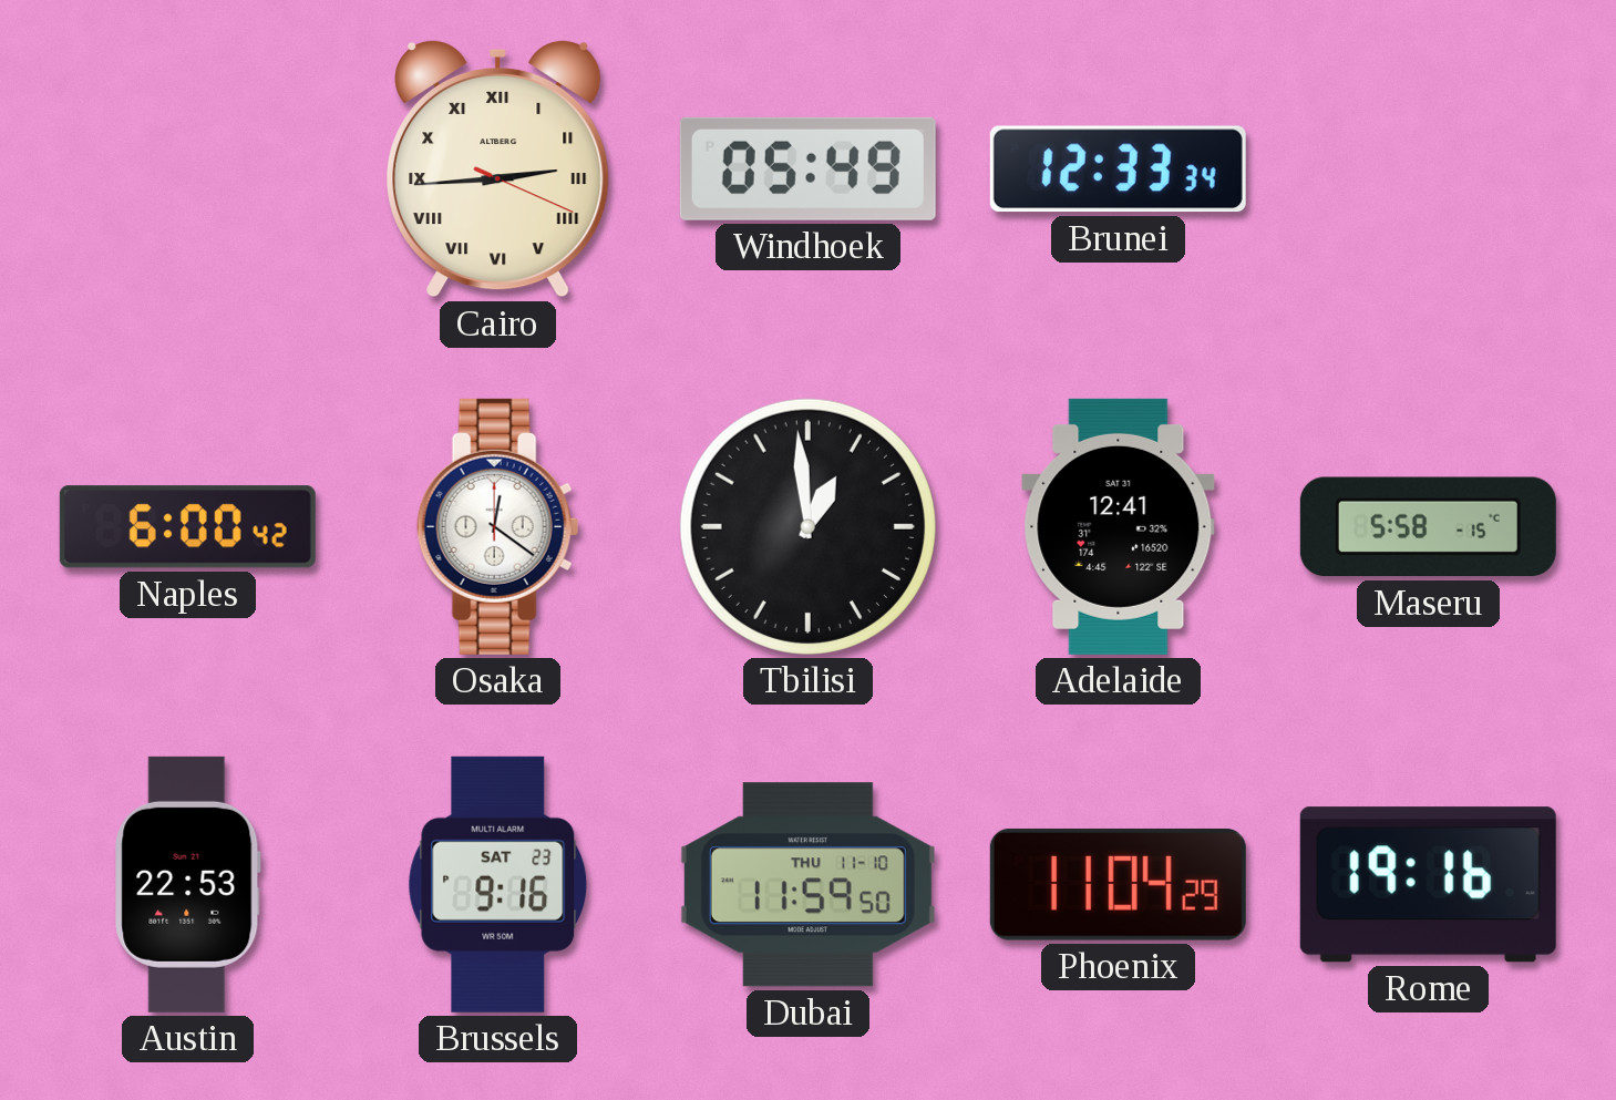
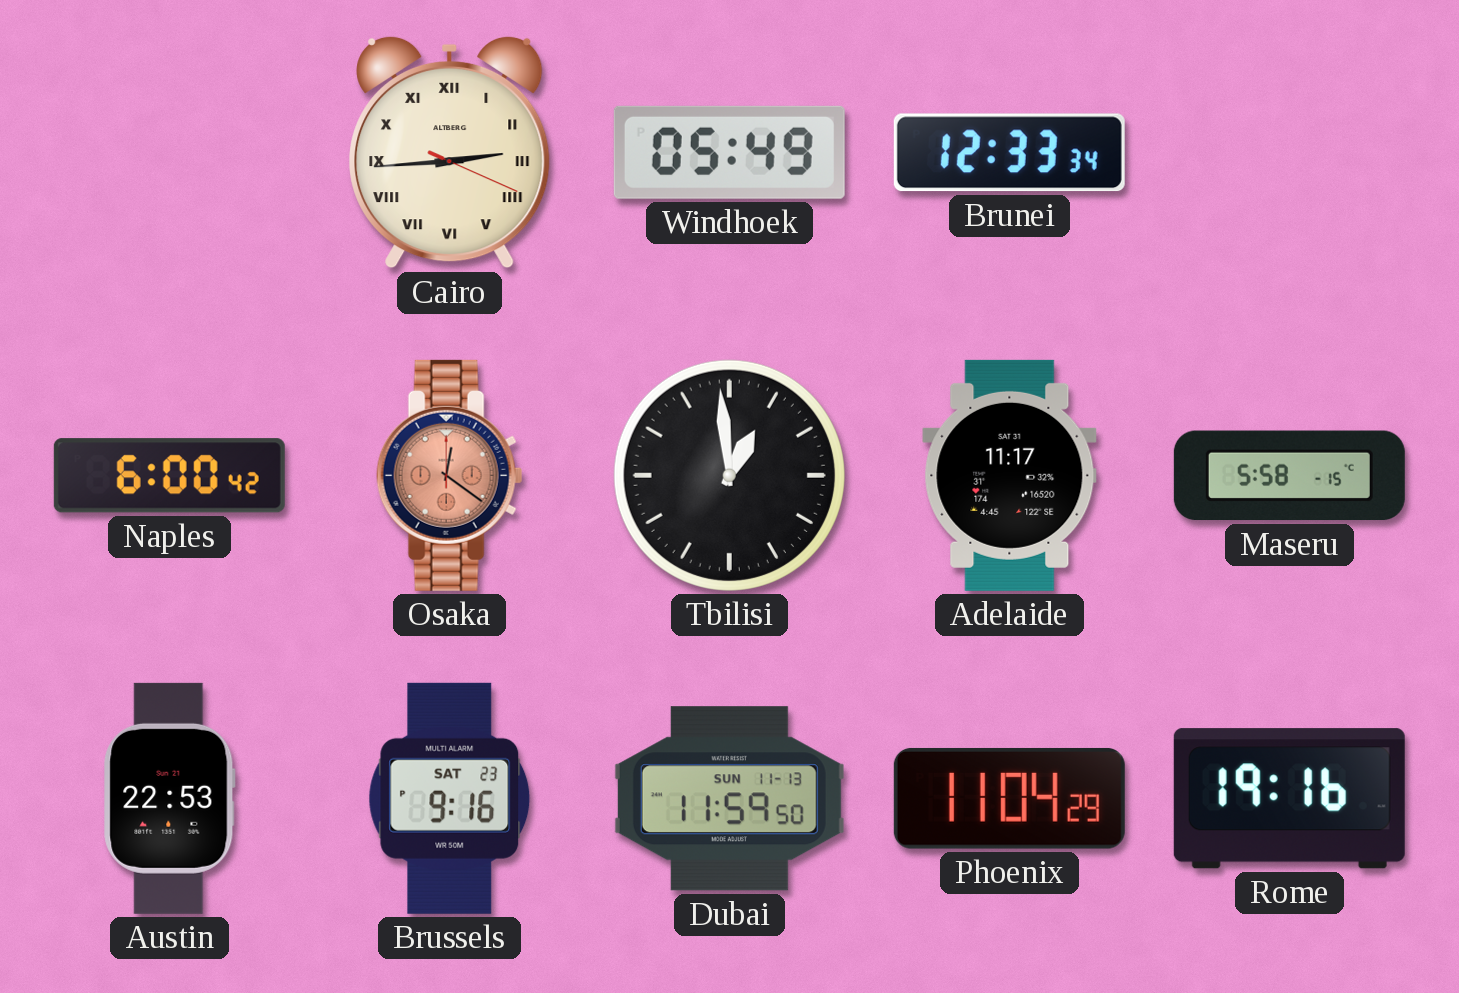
Osaka dial: white -> salmon
Adelaide: 12:41 -> 11:17
Dubai date: THU 11-10 -> SUN 11-13
